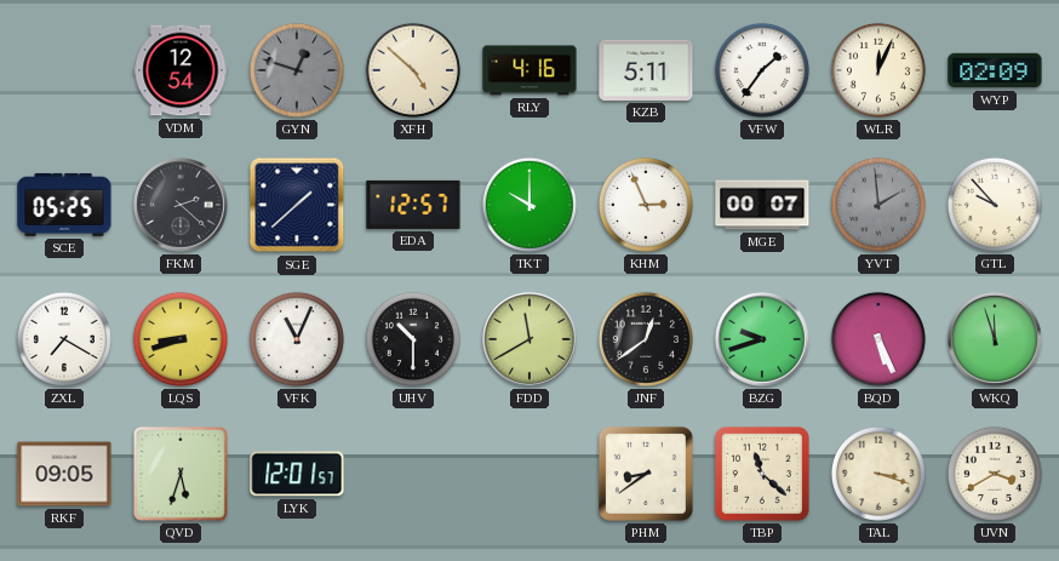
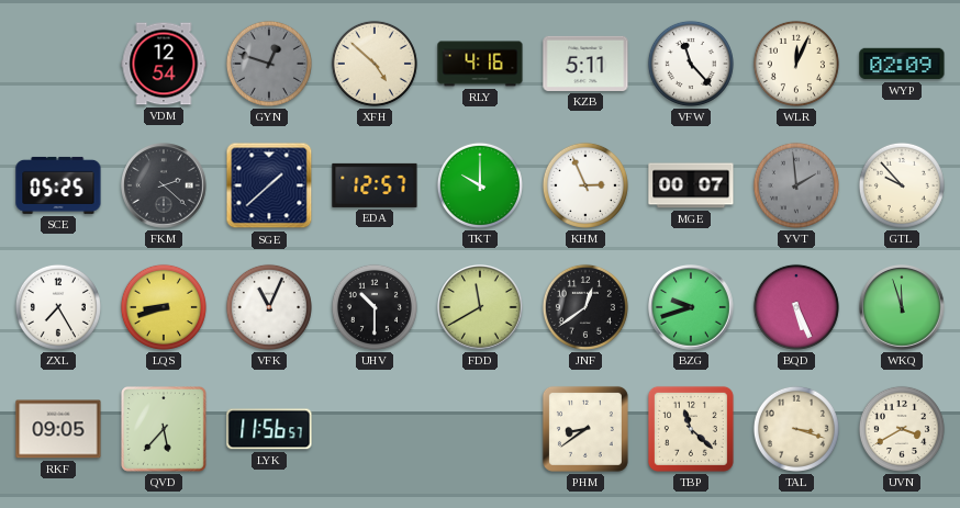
VFW: 1:36 -> 11:23
ZXL: 7:20 -> 7:25
QVD: 5:33 -> 5:37
LYK: 12:01 -> 11:56
